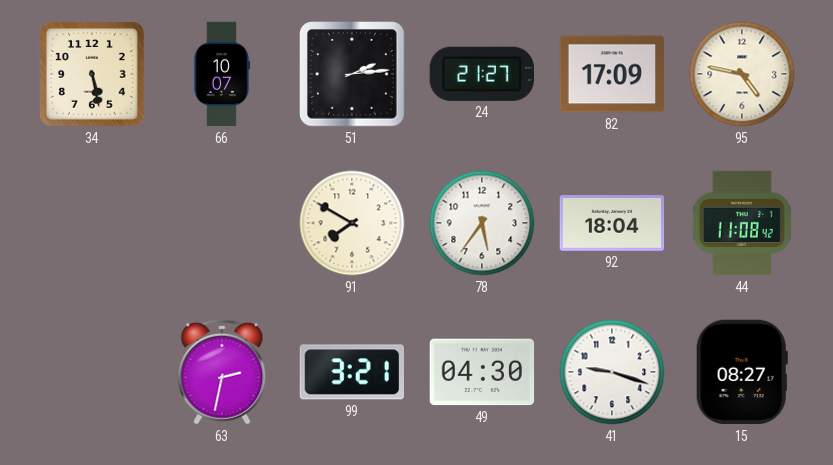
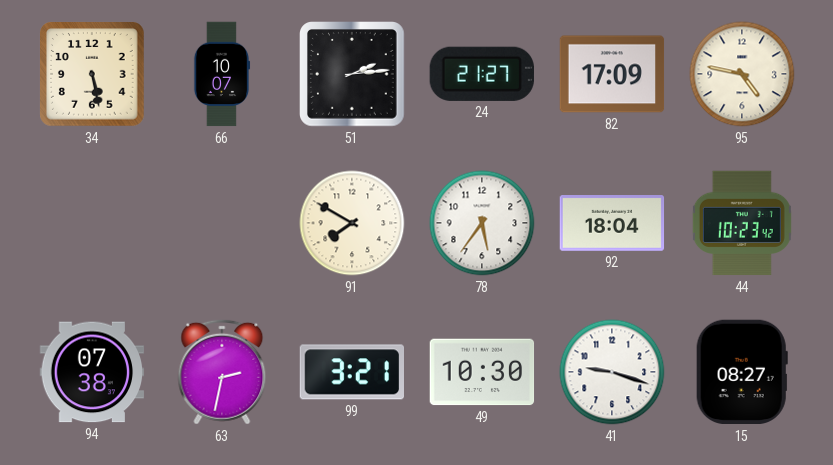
44: 11:08 -> 10:23
94: none -> 07:38
49: 04:30 -> 10:30
